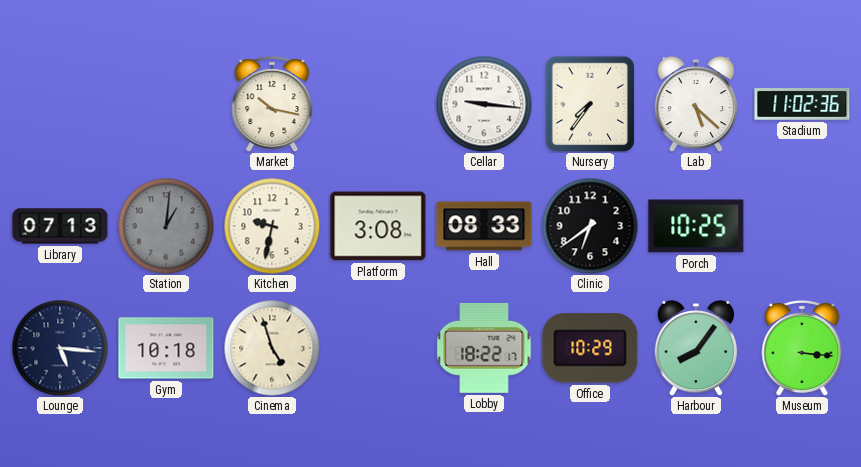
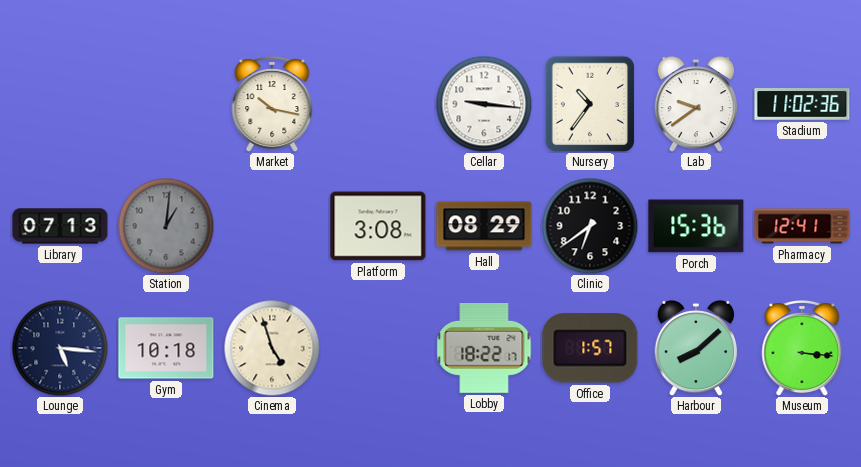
Nursery: 7:36 -> 10:36
Lab: 5:22 -> 9:39
Kitchen: 9:32 -> none
Hall: 08:33 -> 08:29
Porch: 10:25 -> 15:36
Pharmacy: none -> 12:41
Office: 10:29 -> 1:57
Harbour: 8:06 -> 8:08
